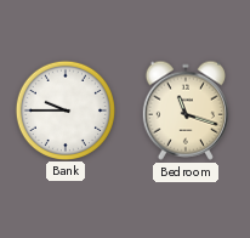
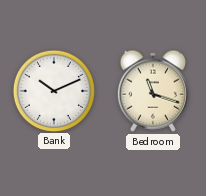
Bank: 9:45 -> 10:11
